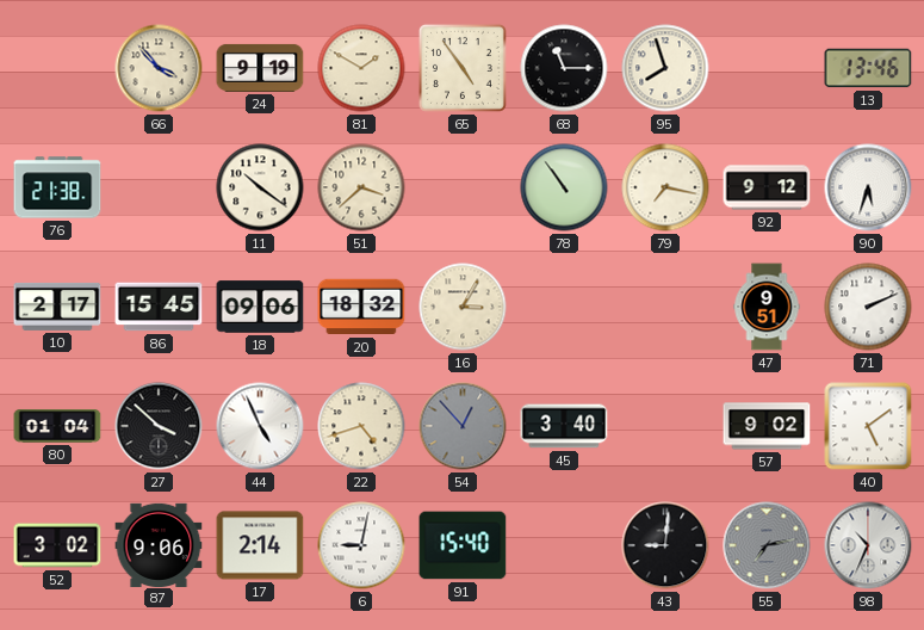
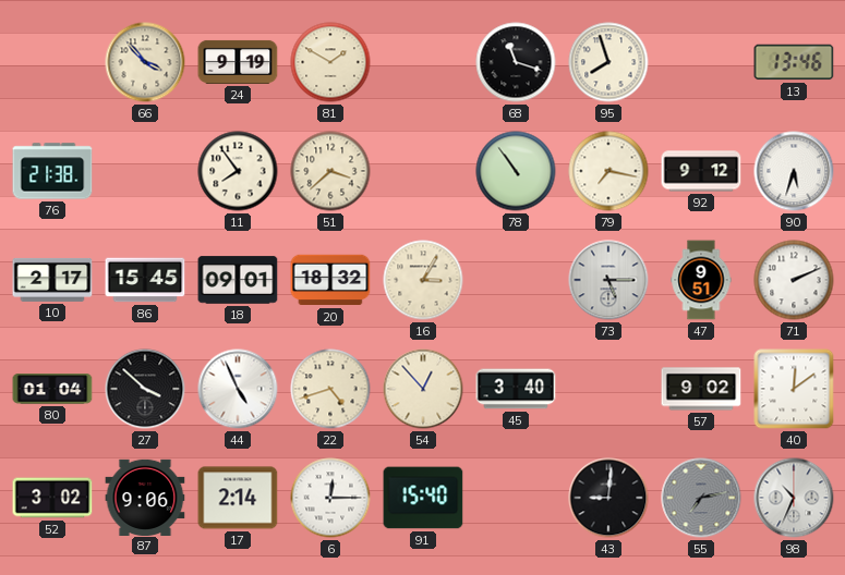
65: 4:54 -> none
68: 11:15 -> 11:18
11: 10:21 -> 7:54
18: 09:06 -> 09:01
73: none -> 5:15
54 dial: grey -> cream
40: 5:09 -> 12:09
6: 9:02 -> 12:15
